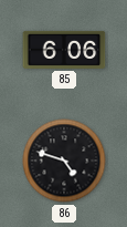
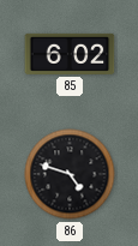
85: 6:06 -> 6:02
